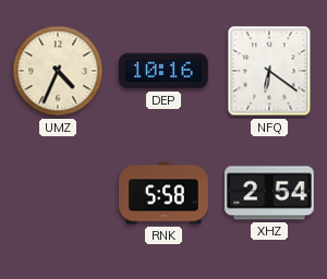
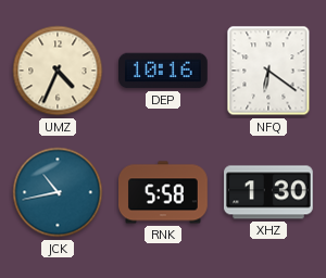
JCK: none -> 10:43
XHZ: 2:54 -> 1:30
